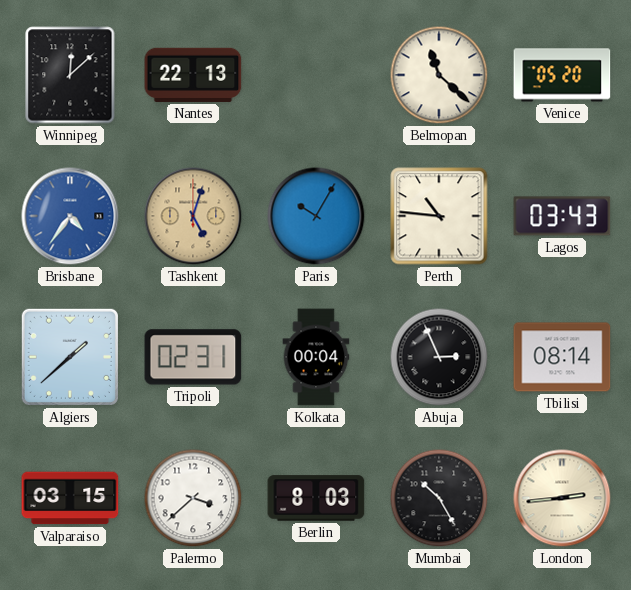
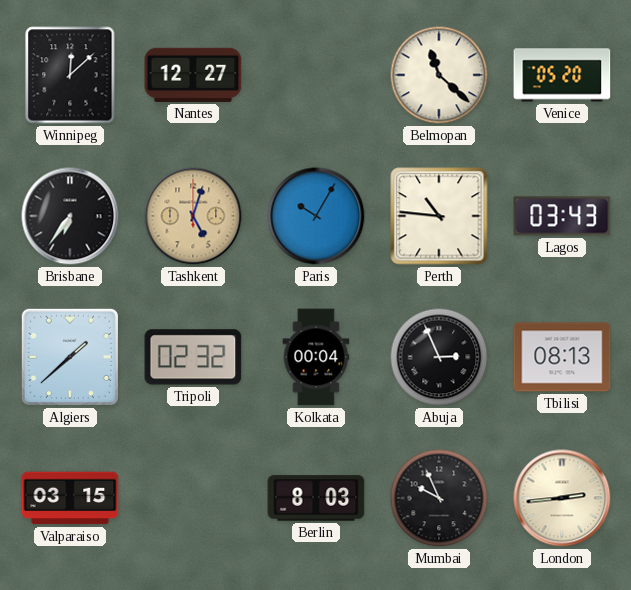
Nantes: 22:13 -> 12:27
Brisbane: 4:36 -> 6:36
Brisbane dial: blue -> black
Tripoli: 02:31 -> 02:32
Tbilisi: 08:14 -> 08:13
Palermo: 3:38 -> none
Mumbai: 10:25 -> 9:56
